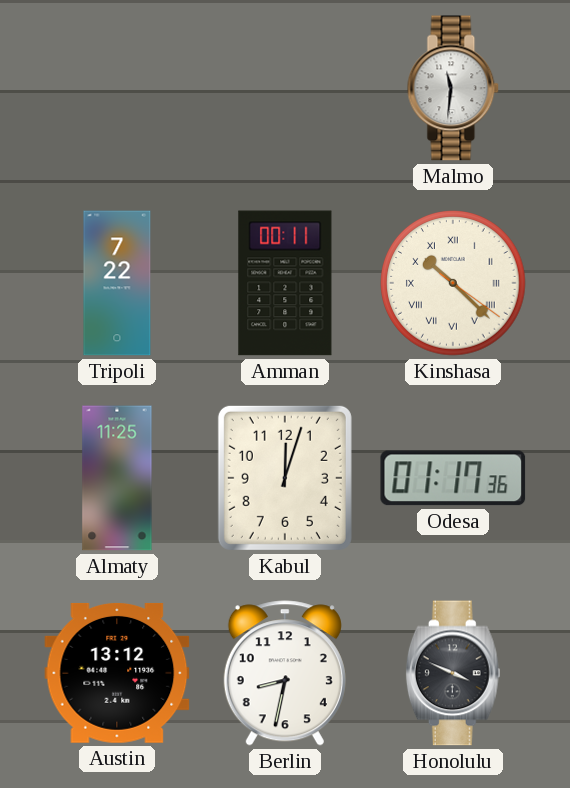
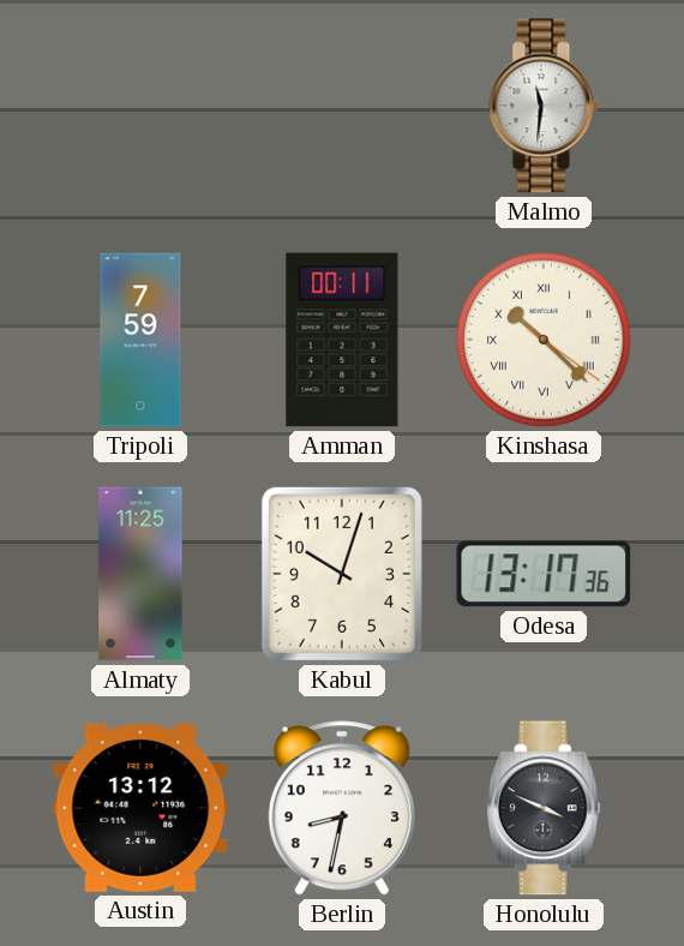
Tripoli: 7:22 -> 7:59
Kabul: 12:03 -> 10:03
Odesa: 01:17 -> 13:17
